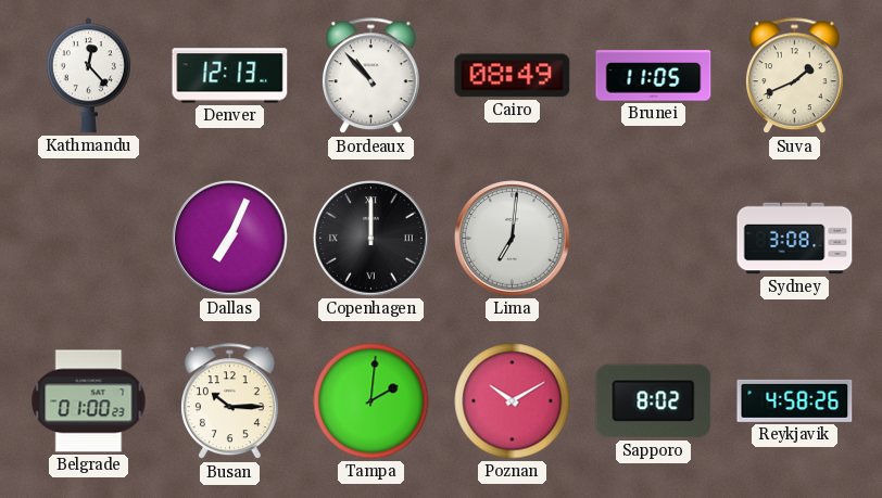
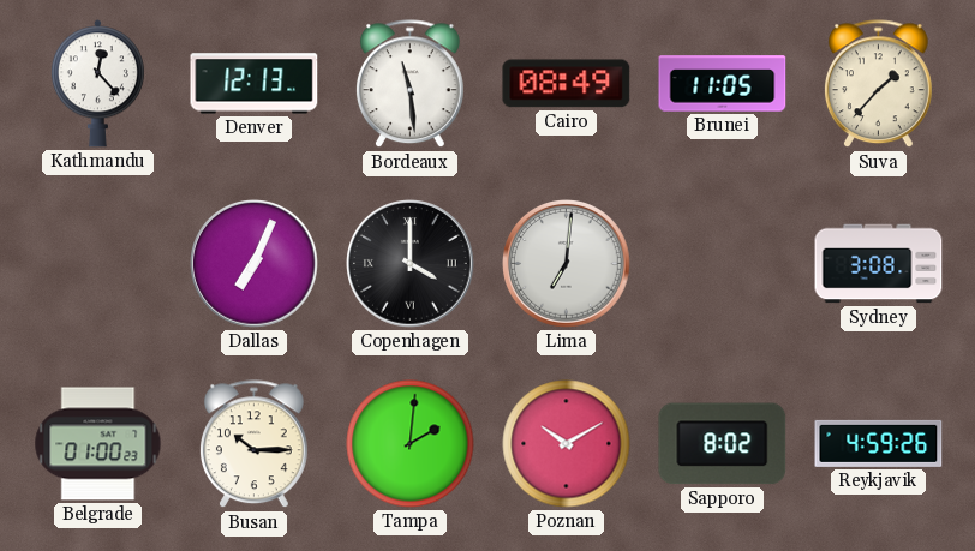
Bordeaux: 10:53 -> 11:29
Suva: 1:41 -> 1:37
Copenhagen: 12:00 -> 4:00
Reykjavik: 4:58 -> 4:59
